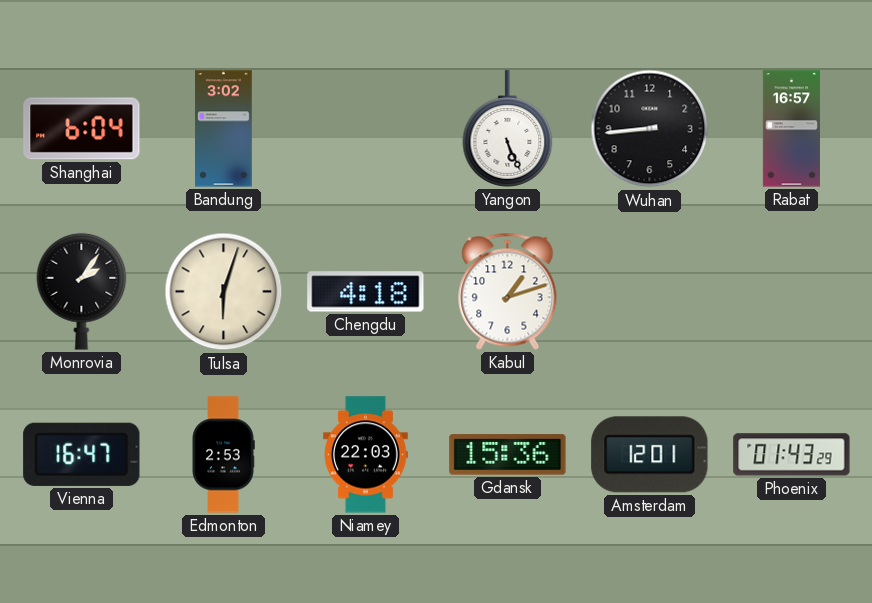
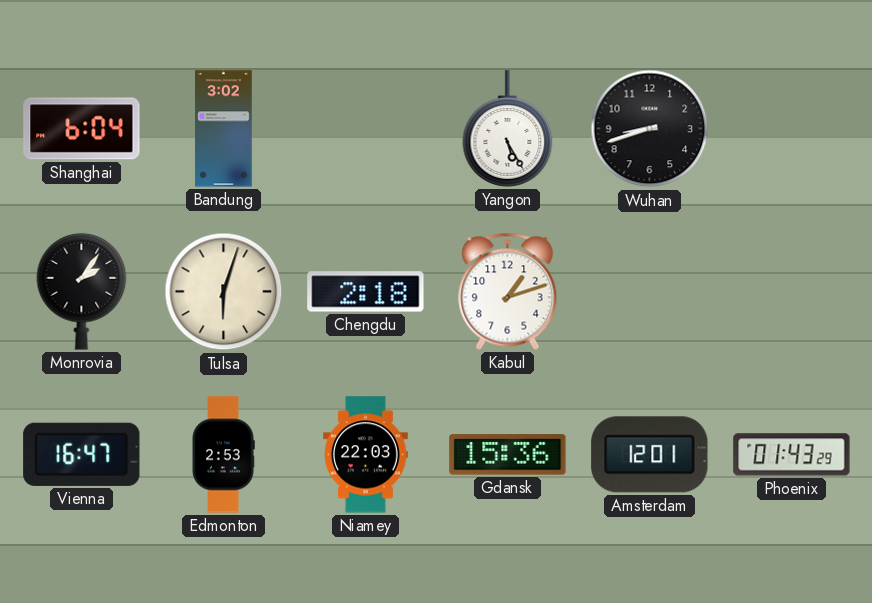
Yangon: 5:26 -> 5:25
Wuhan: 8:44 -> 8:42
Rabat: 16:57 -> none
Chengdu: 4:18 -> 2:18
